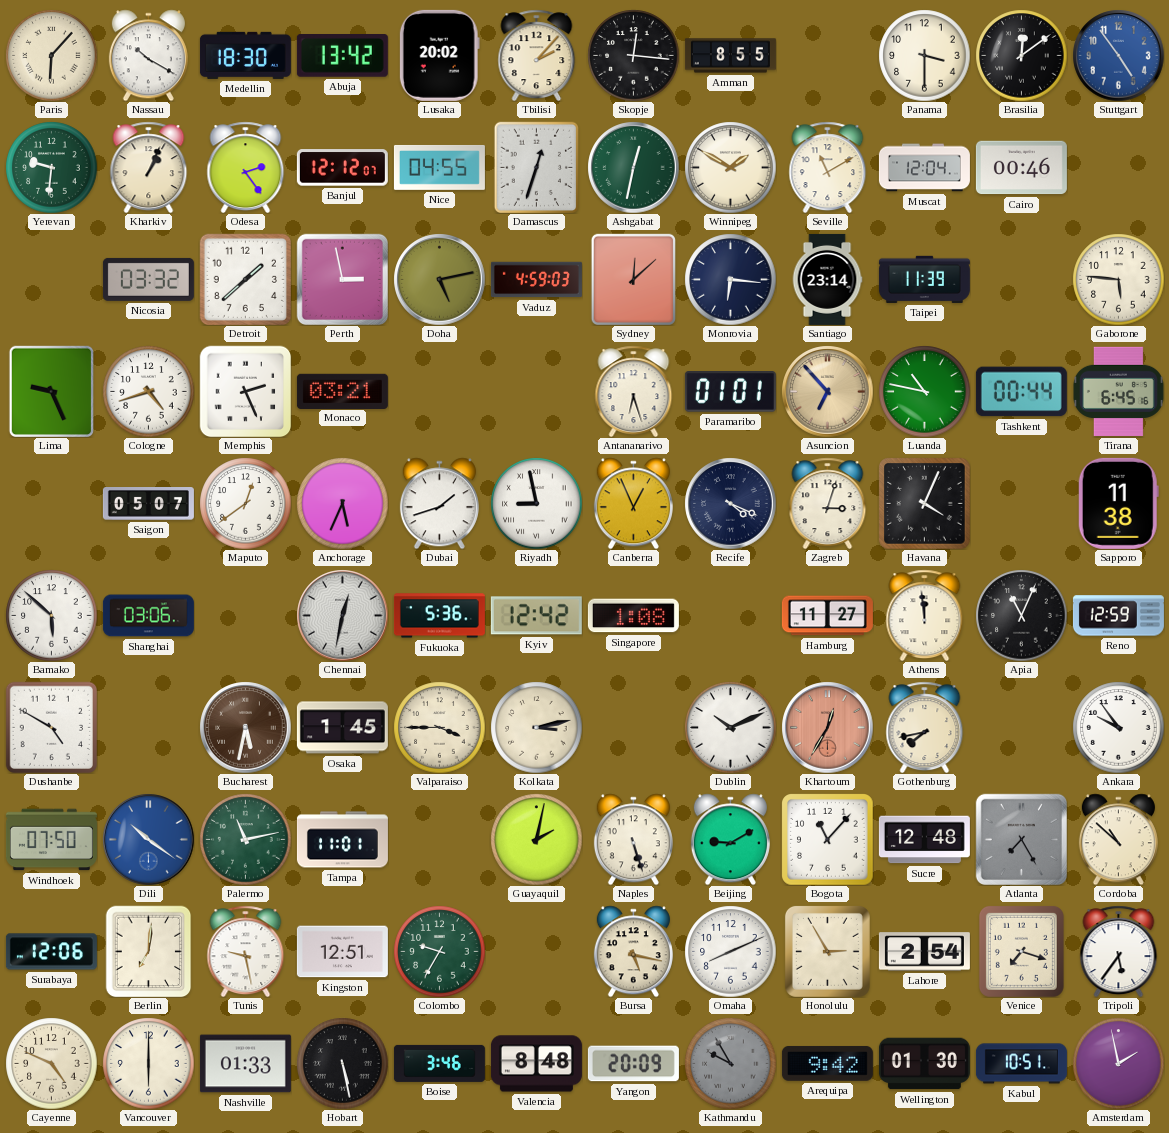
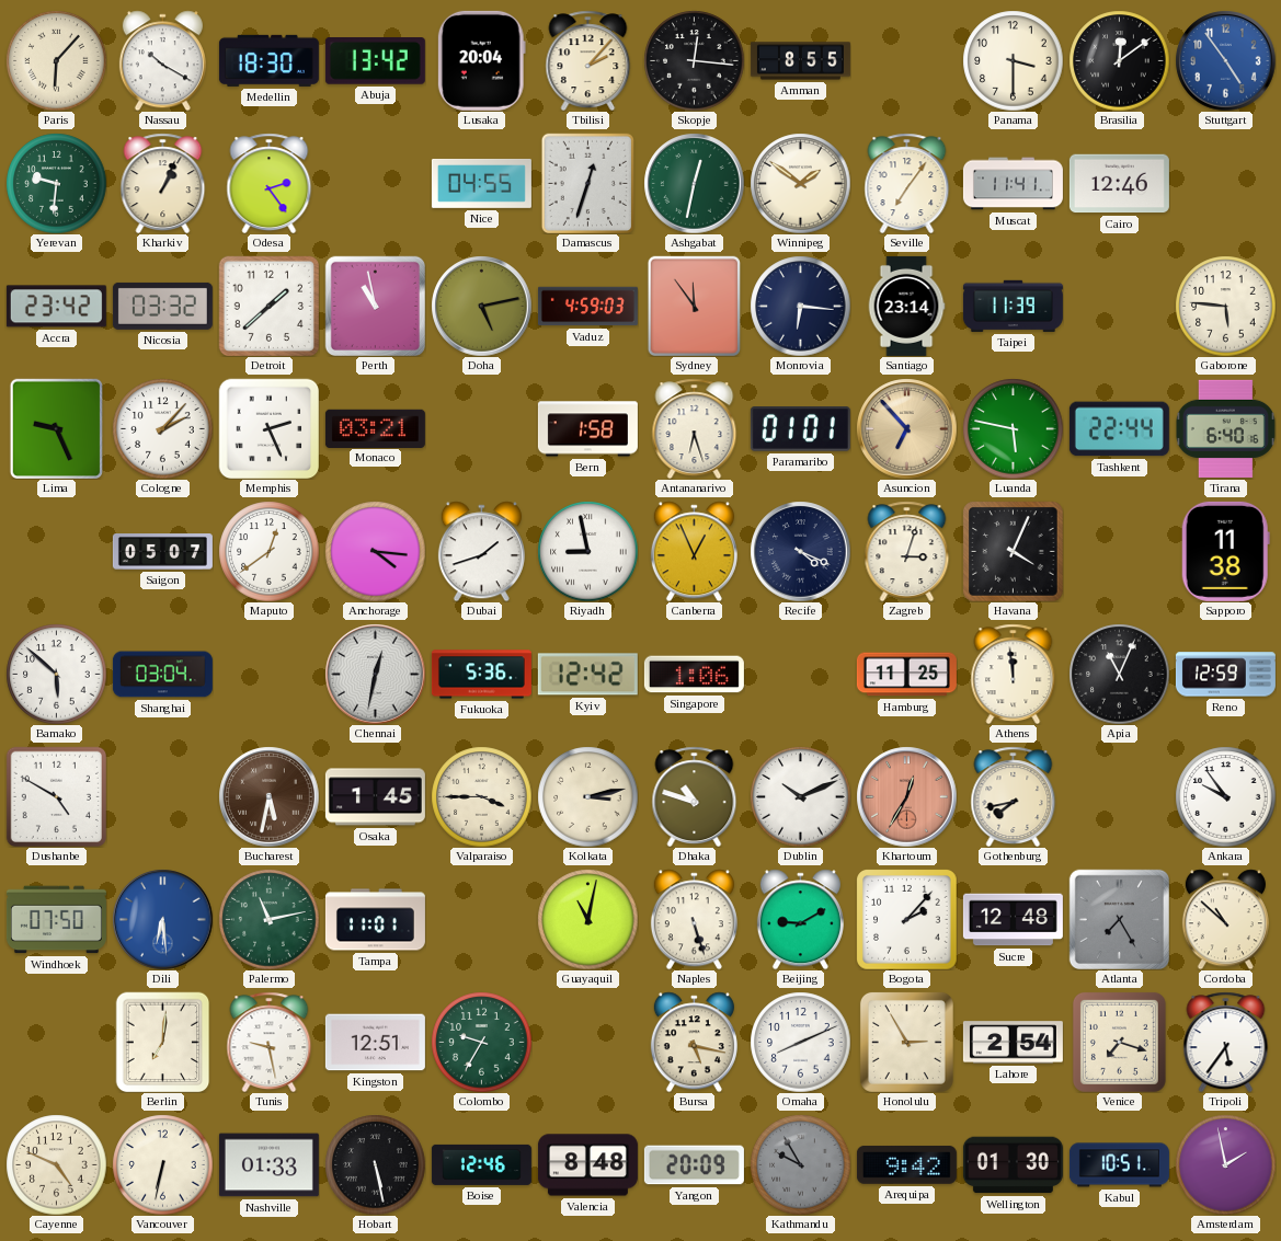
Lusaka: 20:02 -> 20:04
Banjul: 12:12 -> none
Winnipeg: 1:50 -> 1:51
Seville: 11:10 -> 7:06
Muscat: 12:04 -> 11:41
Cairo: 00:46 -> 12:46
Accra: none -> 23:42
Perth: 2:58 -> 10:58
Sydney: 12:08 -> 11:54
Cologne: 4:42 -> 2:07
Bern: none -> 1:58
Luanda: 10:47 -> 5:47
Tashkent: 00:44 -> 22:44
Tirana: 6:45 -> 6:40
Anchorage: 5:34 -> 4:16
Shanghai: 03:06 -> 03:04
Singapore: 1:08 -> 1:06
Hamburg: 11:27 -> 11:25
Dhaka: none -> 10:48
Dili: 10:21 -> 6:29
Guayaquil: 2:02 -> 11:02
Bogota: 11:07 -> 2:07
Surabaya: 12:06 -> none
Vancouver: 6:00 -> 6:32
Boise: 3:46 -> 12:46
